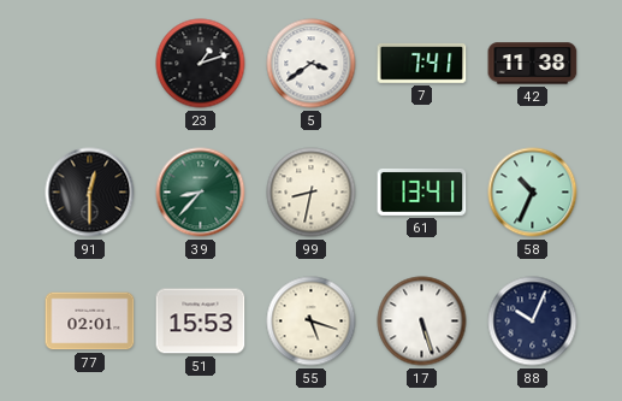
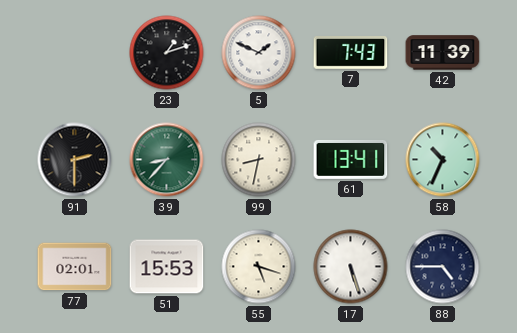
5: 3:39 -> 1:49
7: 7:41 -> 7:43
42: 11:38 -> 11:39
91: 12:30 -> 2:30
88: 10:04 -> 4:45
